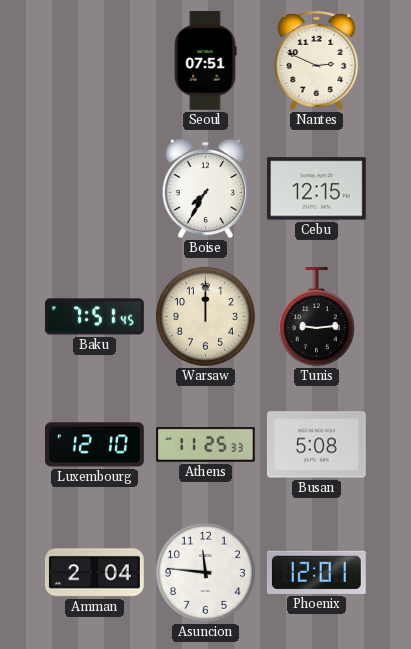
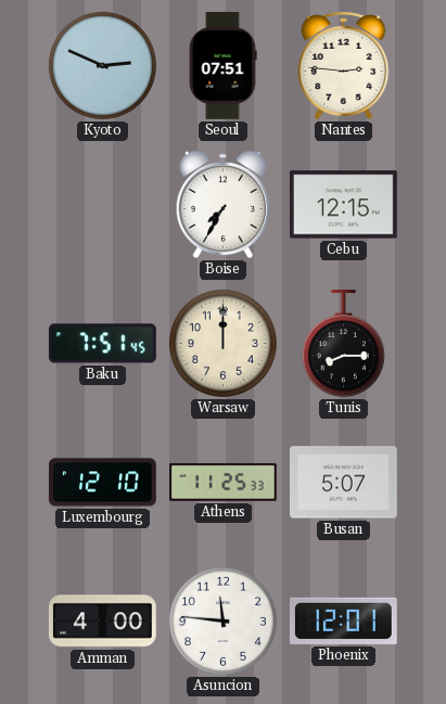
Kyoto: none -> 2:49
Nantes: 2:49 -> 2:46
Tunis: 9:14 -> 8:15
Busan: 5:08 -> 5:07
Amman: 2:04 -> 4:00
